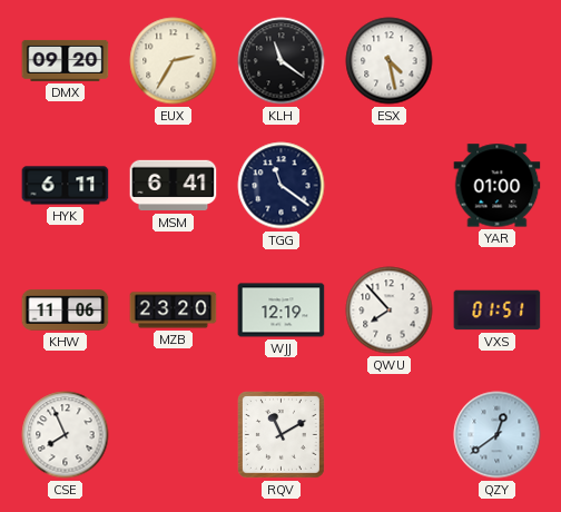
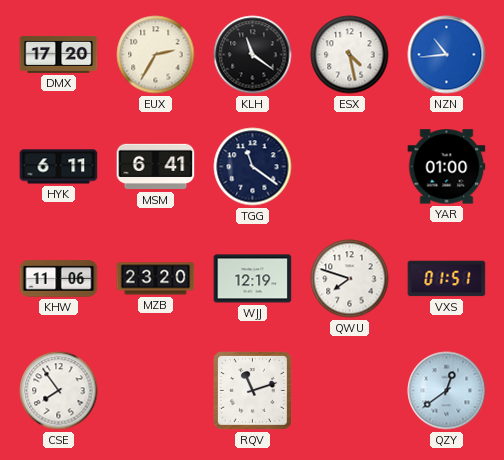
DMX: 09:20 -> 17:20
NZN: none -> 10:44
QWU: 7:53 -> 7:48
CSE: 7:56 -> 7:54
RQV: 11:10 -> 11:12
